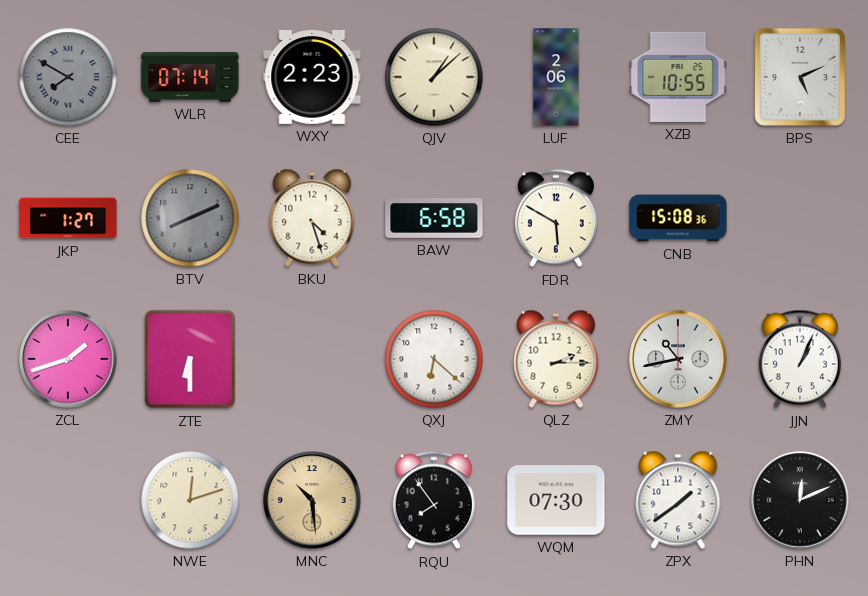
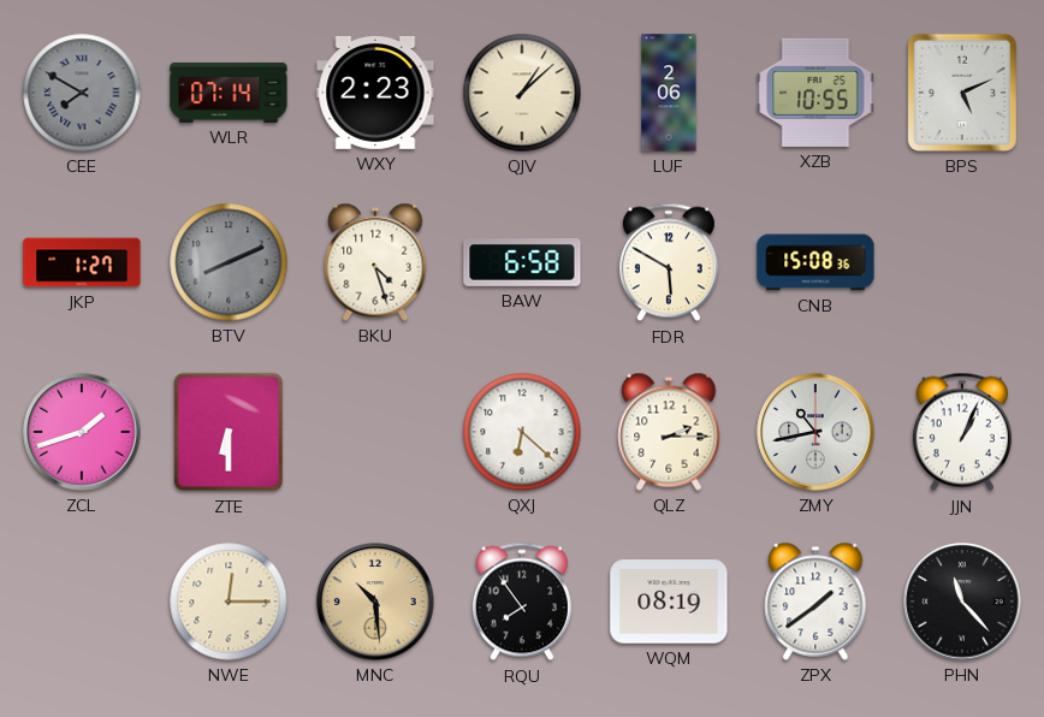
NWE: 12:12 -> 12:15
WQM: 07:30 -> 08:19
PHN: 12:11 -> 11:23
